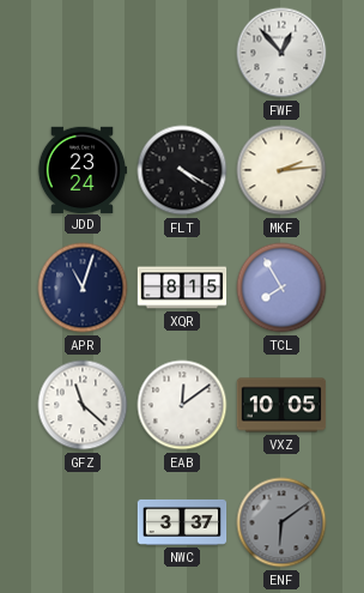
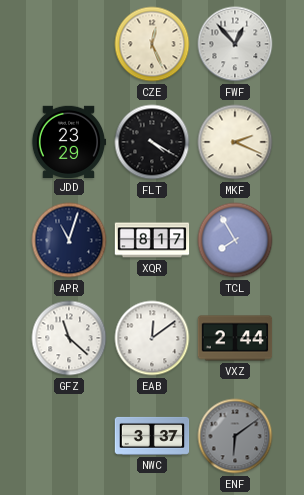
CZE: none -> 12:26
JDD: 23:24 -> 23:29
MKF: 2:14 -> 2:19
XQR: 8:15 -> 8:17
VXZ: 10:05 -> 2:44
